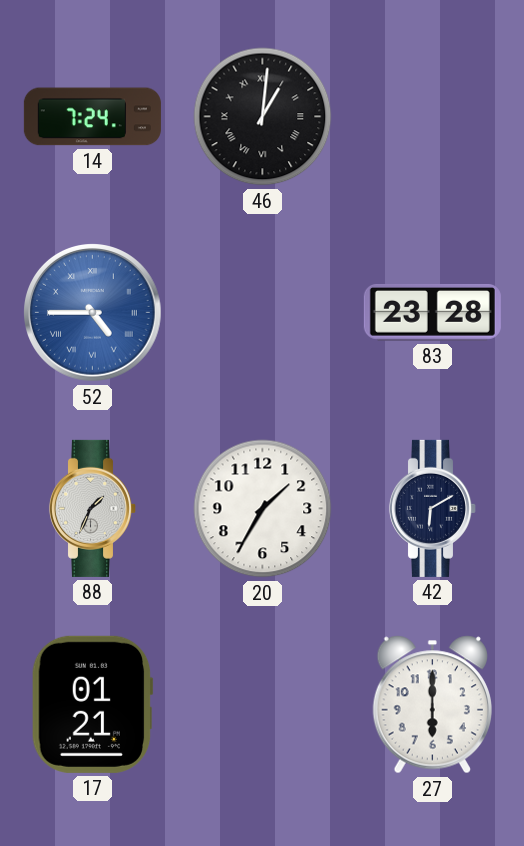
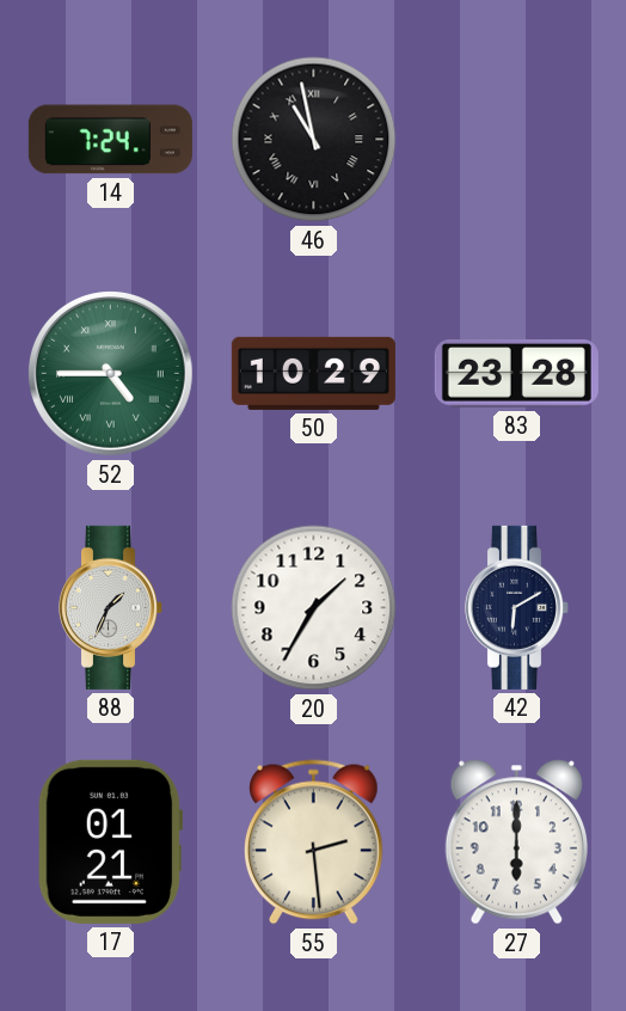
46: 1:01 -> 10:58
52 dial: blue -> green
50: none -> 10:29
55: none -> 2:29
